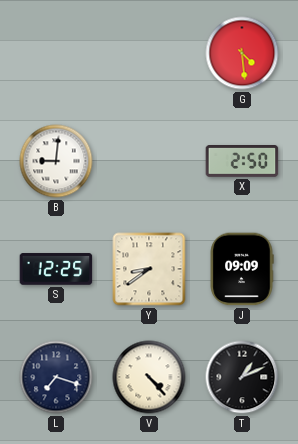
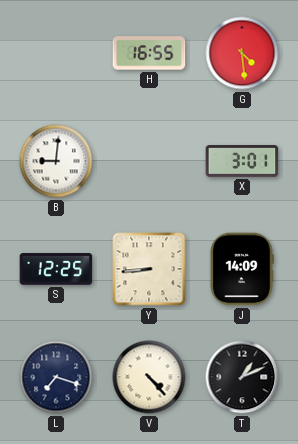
H: none -> 16:55
X: 2:50 -> 3:01
Y: 8:39 -> 8:44
J: 09:09 -> 14:09
